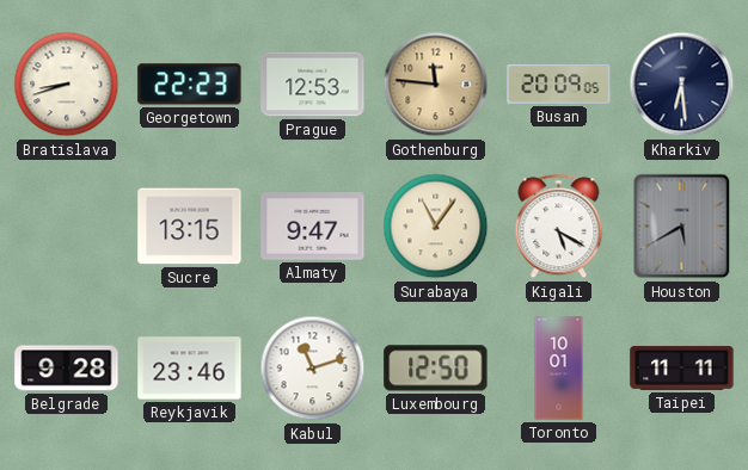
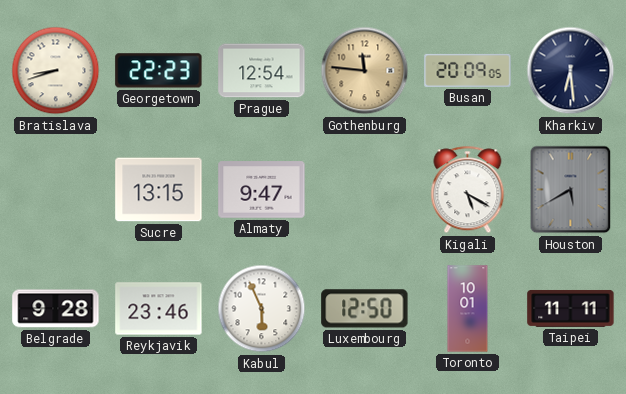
Prague: 12:53 -> 12:54
Surabaya: 11:06 -> none
Kabul: 11:12 -> 5:56
